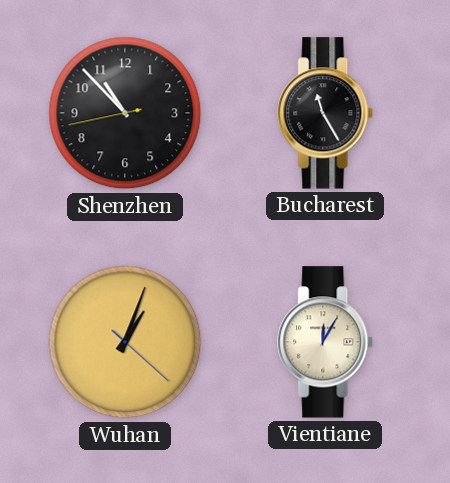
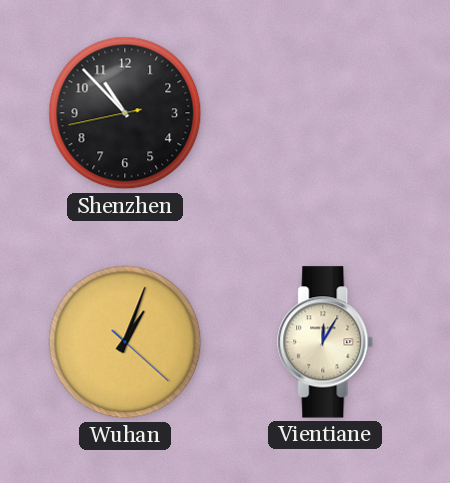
Bucharest: 11:25 -> none
